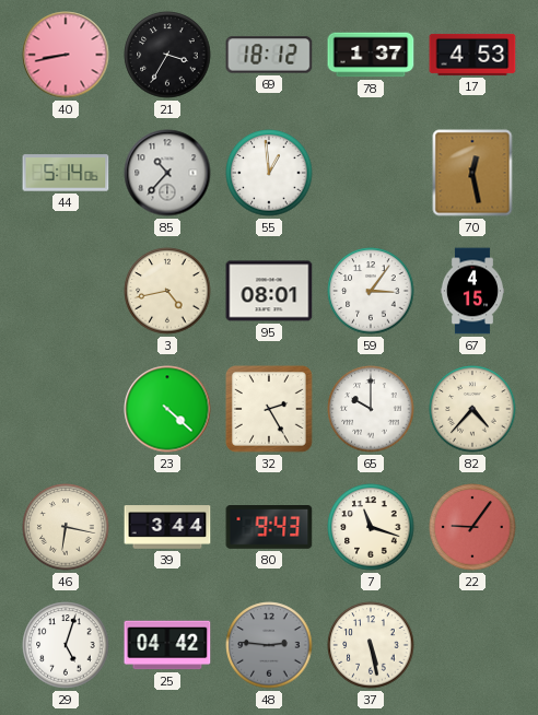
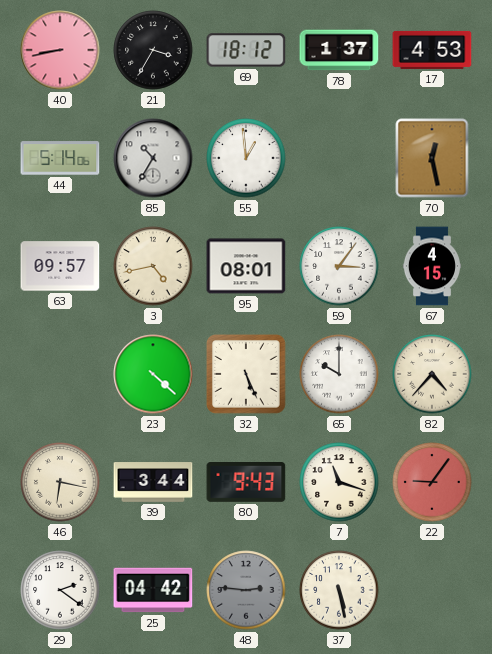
85: 10:37 -> 10:35
63: none -> 09:57
32: 2:25 -> 5:26
29: 5:03 -> 2:21
